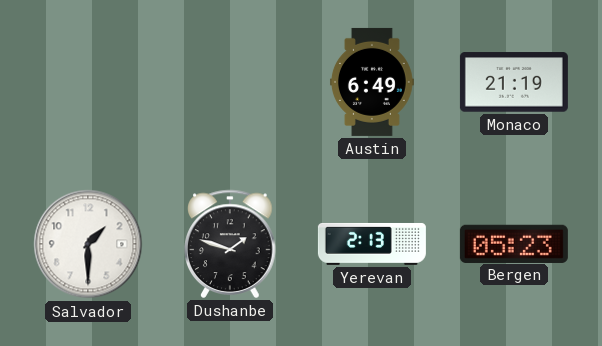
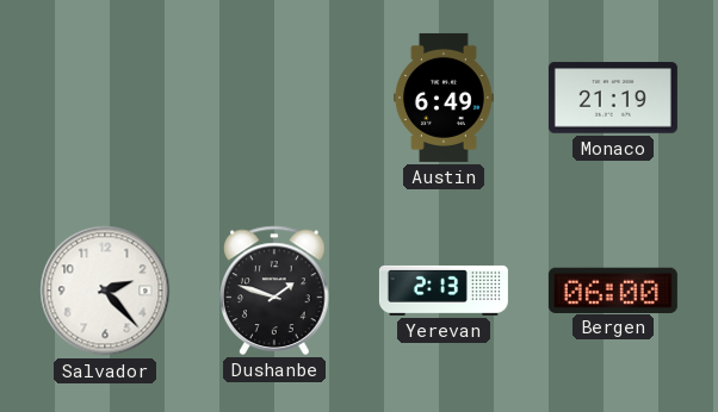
Salvador: 1:30 -> 2:23
Bergen: 05:23 -> 06:00
